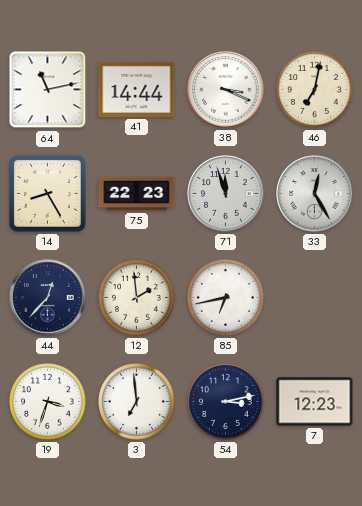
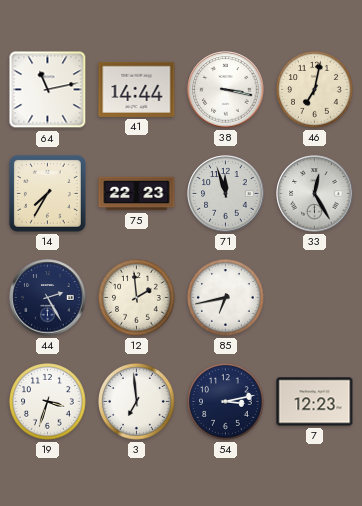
38: 3:19 -> 3:17
14: 8:25 -> 7:35
44: 12:37 -> 2:25
